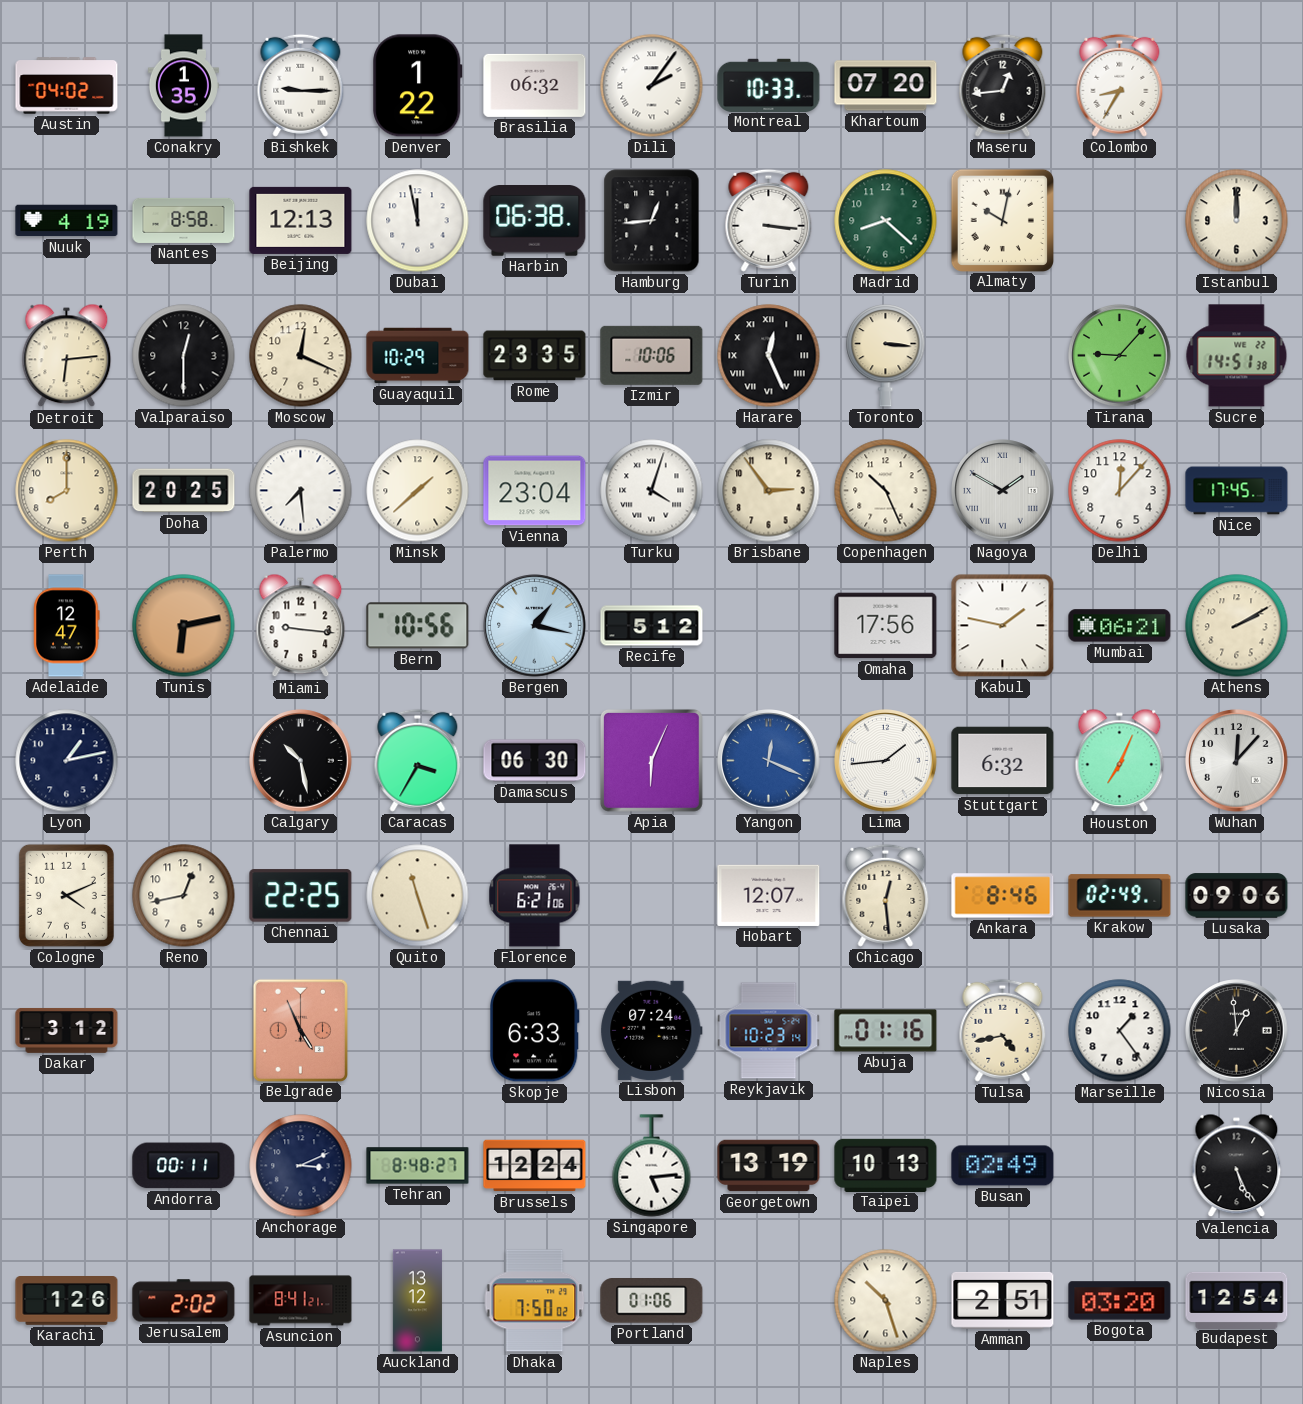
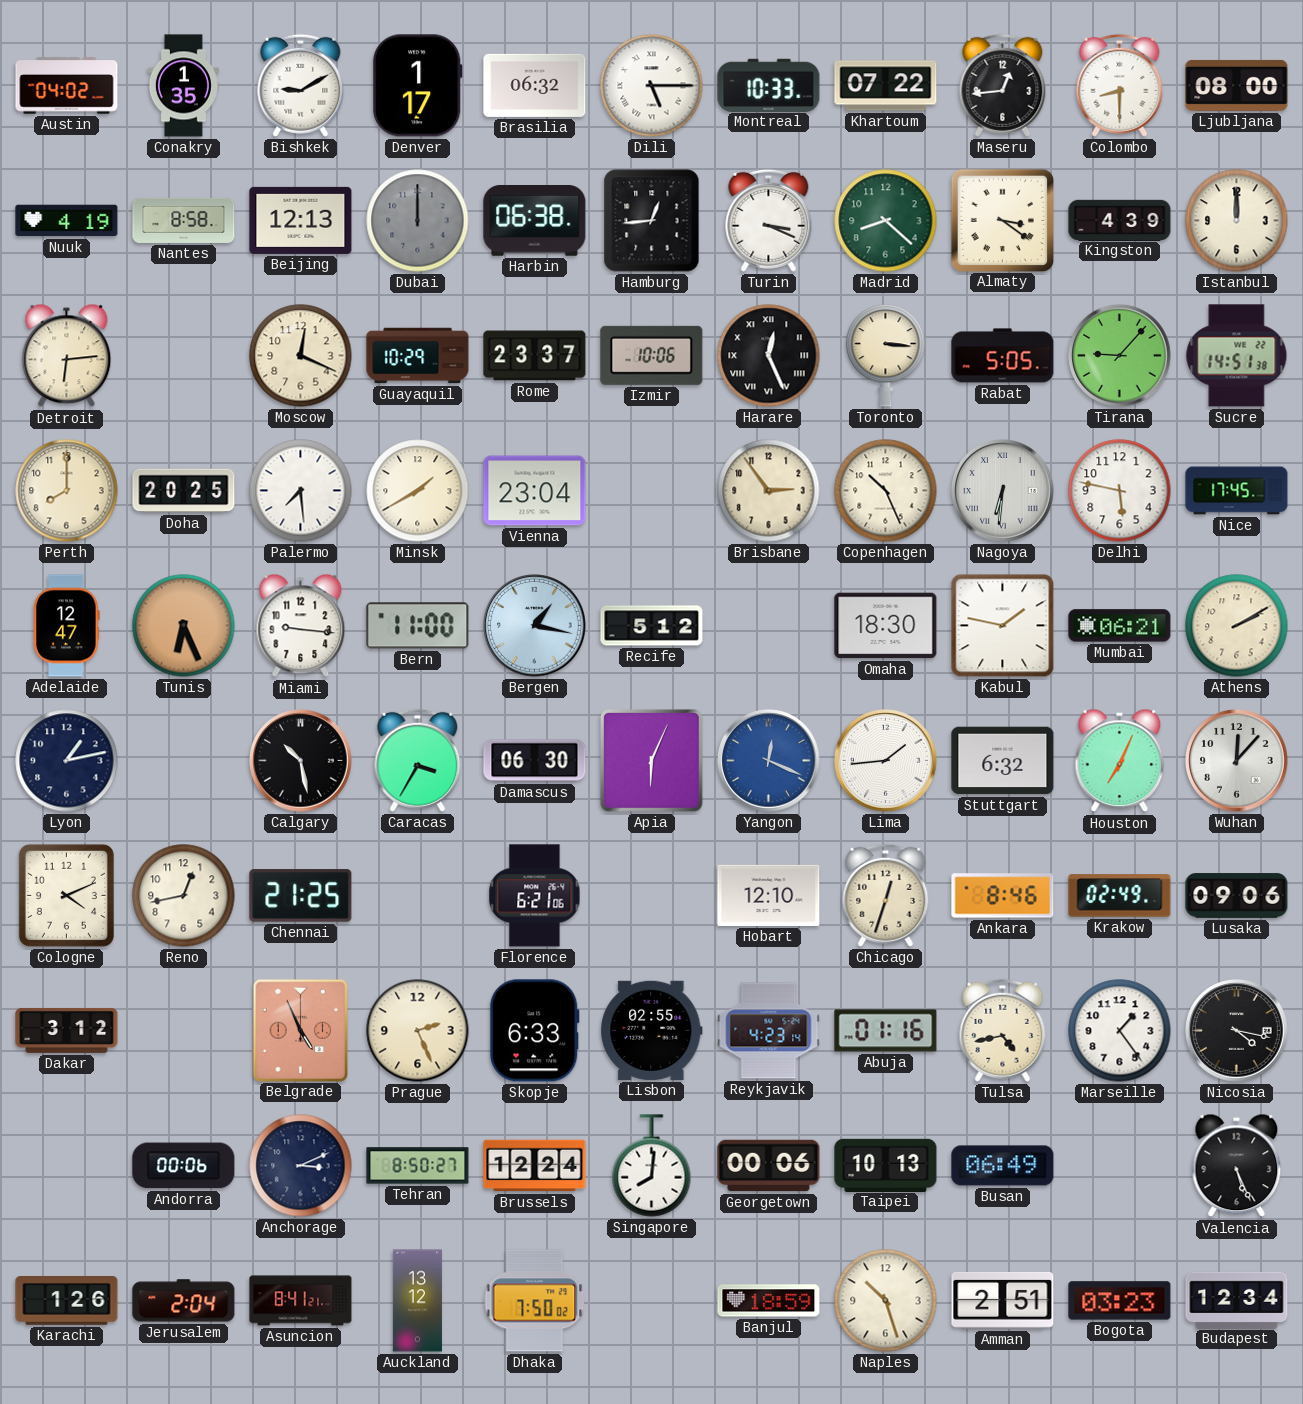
Bishkek: 9:15 -> 9:10
Denver: 1:22 -> 1:17
Dili: 2:06 -> 5:15
Khartoum: 07:20 -> 07:22
Colombo: 8:35 -> 8:30
Ljubljana: none -> 08:00
Dubai: 11:58 -> 12:00
Dubai dial: white -> grey
Turin: 3:16 -> 3:19
Almaty: 10:02 -> 3:21
Kingston: none -> 4:39
Valparaiso: 12:30 -> none
Rome: 23:35 -> 23:37
Rabat: none -> 5:05
Minsk: 1:38 -> 1:40
Turku: 4:03 -> none
Nagoya: 1:50 -> 6:31
Delhi: 12:07 -> 5:47
Tunis: 6:13 -> 6:26
Bern: 10:56 -> 11:00
Omaha: 17:56 -> 18:30
Chennai: 22:25 -> 21:25
Quito: 11:27 -> none
Hobart: 12:07 -> 12:10
Chicago: 12:29 -> 12:33
Prague: none -> 2:26
Lisbon: 07:24 -> 02:55
Reykjavik: 10:23 -> 4:23
Nicosia: 12:59 -> 4:17
Andorra: 00:11 -> 00:06
Tehran: 8:48 -> 8:50
Singapore: 5:14 -> 8:01
Georgetown: 13:19 -> 00:06
Busan: 02:49 -> 06:49
Jerusalem: 2:02 -> 2:04
Portland: 01:06 -> none
Banjul: none -> 18:59
Bogota: 03:20 -> 03:23
Budapest: 12:54 -> 12:34
